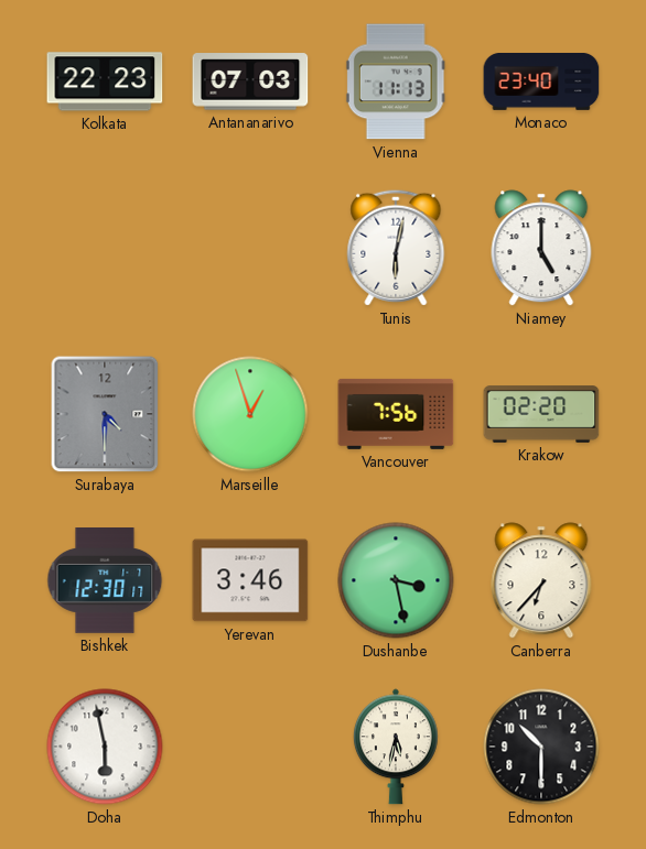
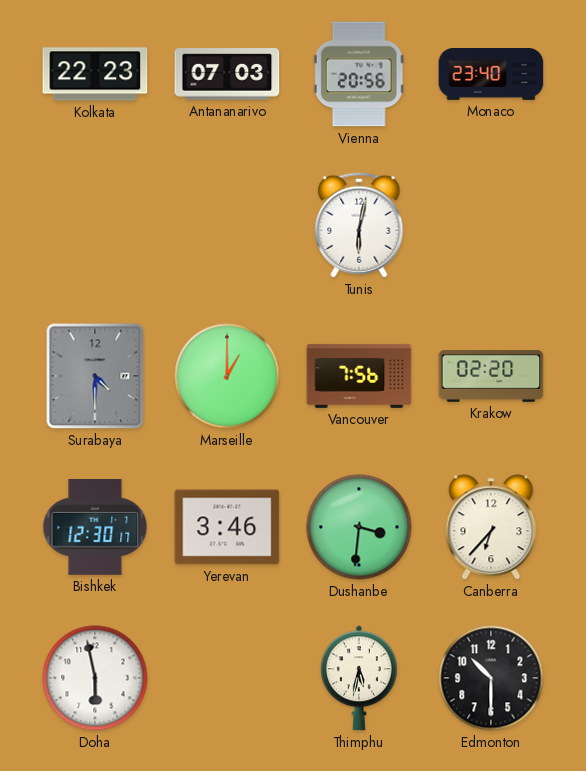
Vienna: 11:13 -> 20:56
Niamey: 5:00 -> none
Marseille: 12:57 -> 1:00
Dushanbe: 3:28 -> 3:31
